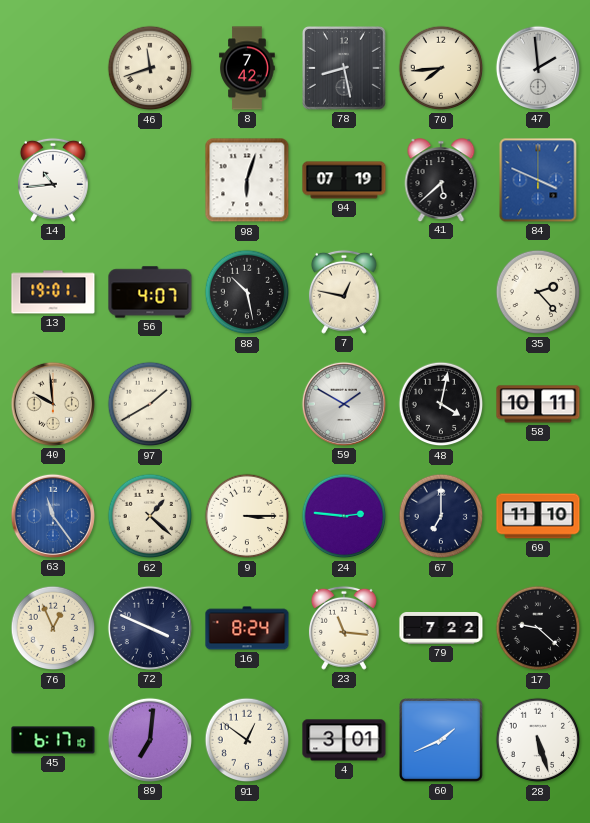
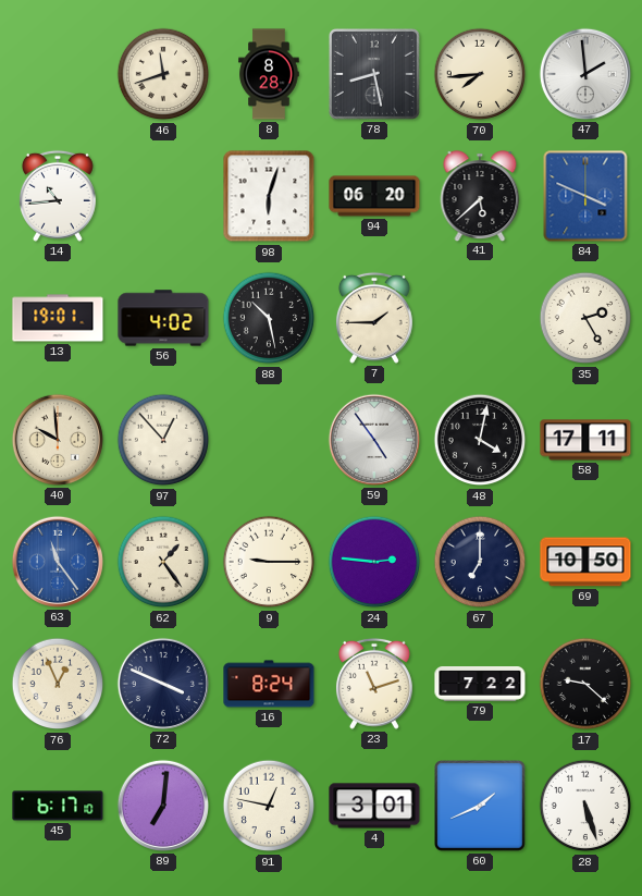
8: 7:42 -> 8:28
94: 07:19 -> 06:20
56: 4:07 -> 4:02
7: 12:47 -> 1:45
35: 2:23 -> 2:25
97: 1:40 -> 12:53
59: 1:50 -> 4:54
58: 10:11 -> 17:11
62: 1:22 -> 1:24
9: 3:15 -> 9:15
69: 11:10 -> 10:50
23: 11:16 -> 11:12
91: 12:51 -> 12:47
